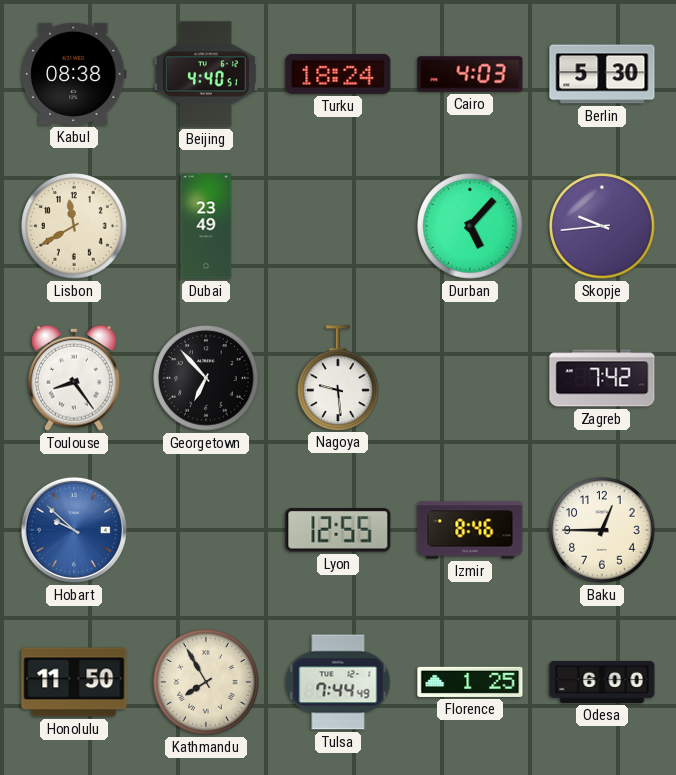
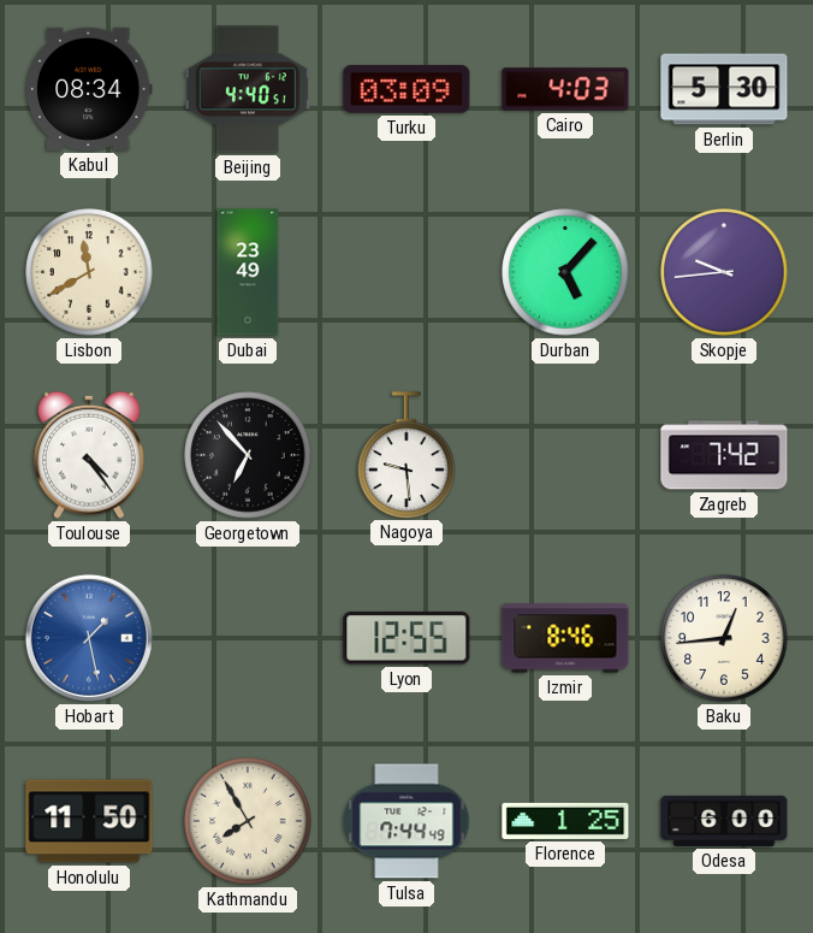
Kabul: 08:38 -> 08:34
Turku: 18:24 -> 03:09
Toulouse: 8:24 -> 4:24
Hobart: 9:52 -> 1:28
Baku: 12:45 -> 12:44
